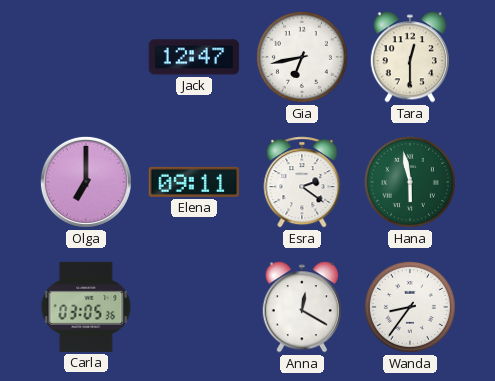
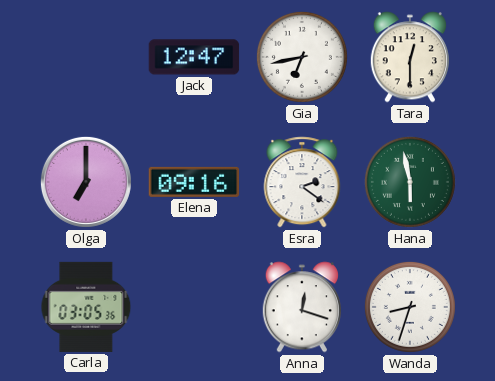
Elena: 09:11 -> 09:16
Anna: 12:20 -> 12:18
Wanda: 8:36 -> 8:33
